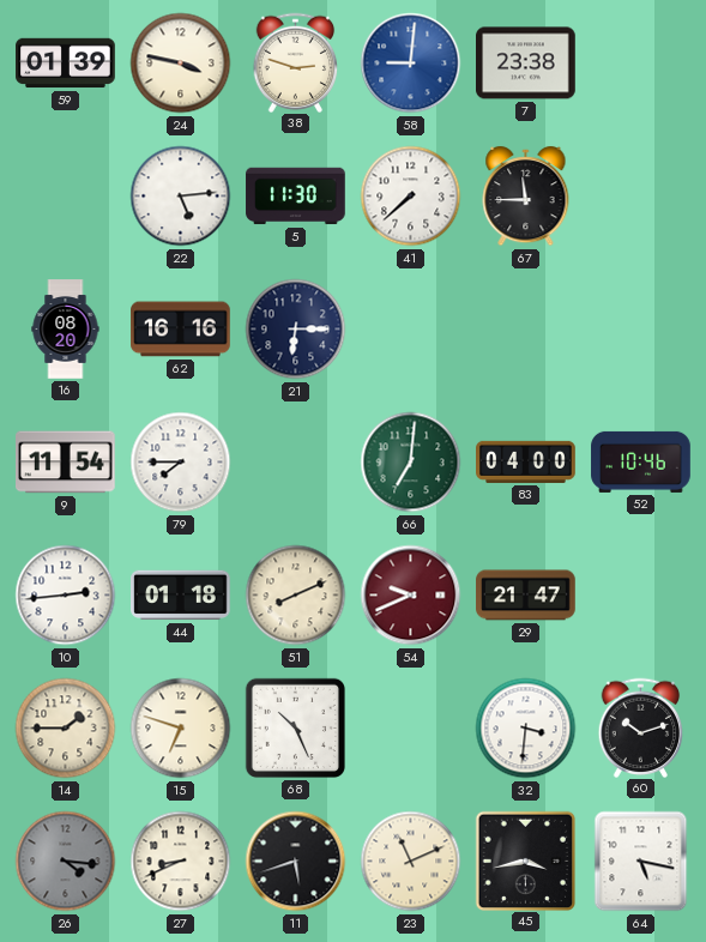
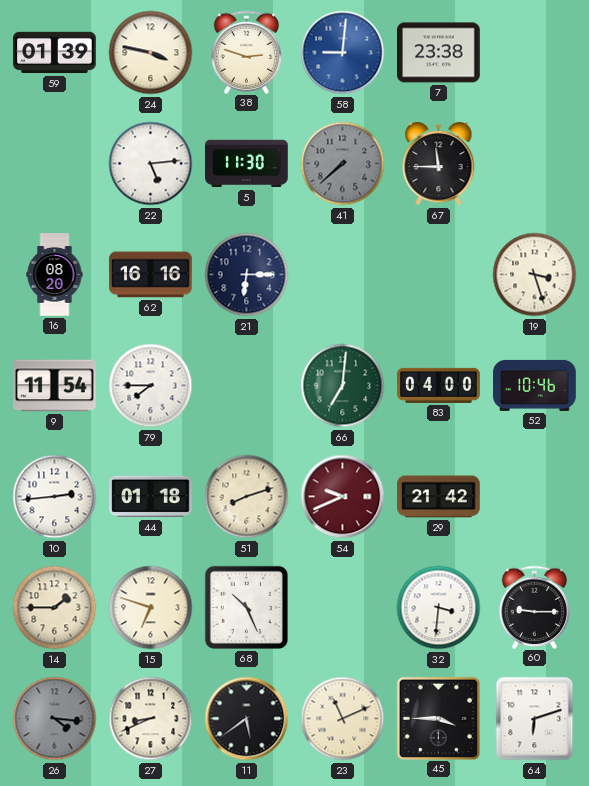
41 dial: white -> grey
19: none -> 3:27
51: 8:11 -> 8:12
29: 21:47 -> 21:42
60: 10:12 -> 9:15
11: 5:42 -> 5:39
45: 3:43 -> 3:45
64: 5:17 -> 6:12
